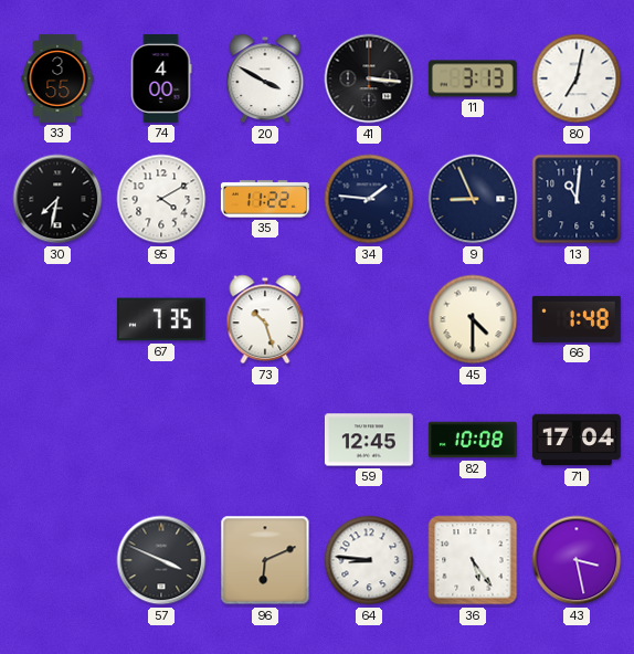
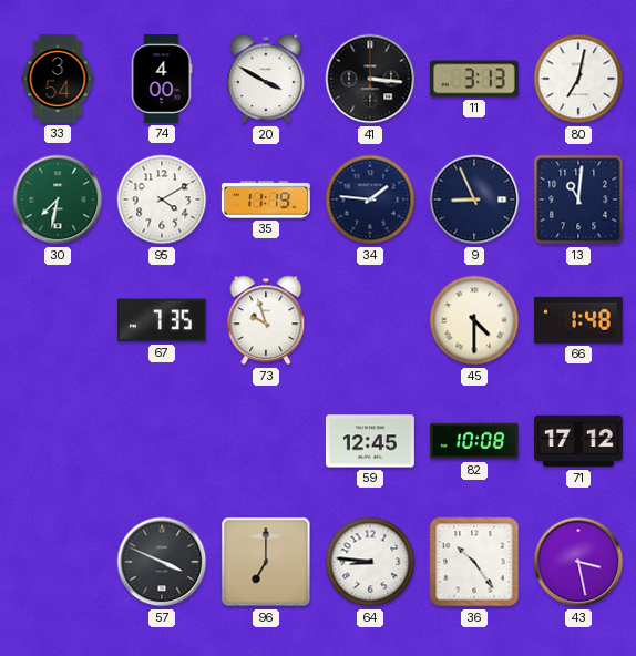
33: 3:55 -> 3:54
30 dial: black -> green
35: 11:22 -> 11:19
73: 10:27 -> 9:57
71: 17:04 -> 17:12
96: 6:11 -> 7:00
36: 5:24 -> 10:24
